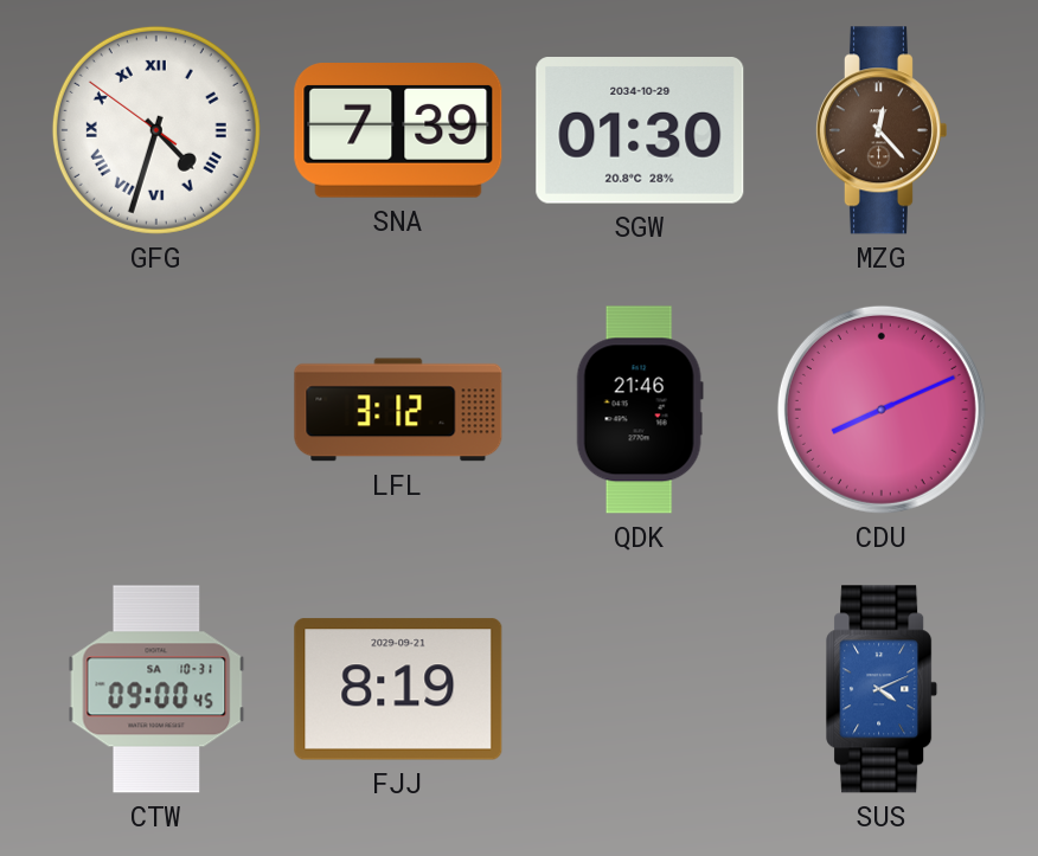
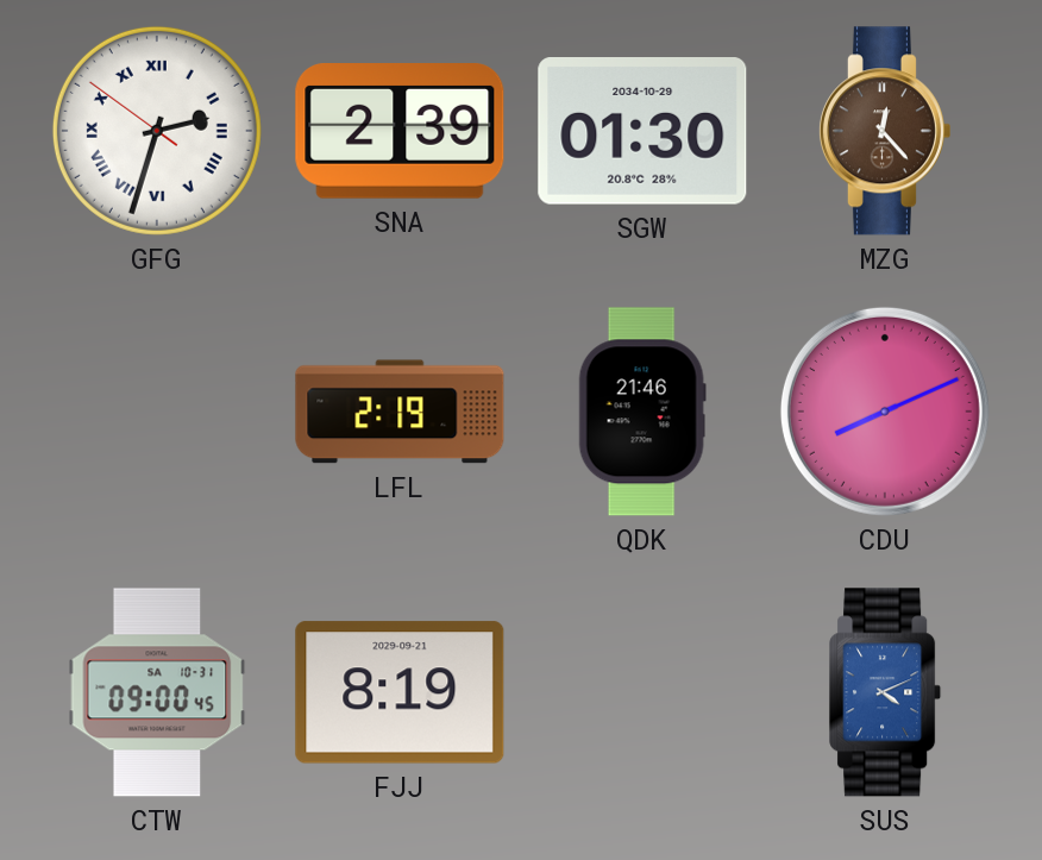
GFG: 4:32 -> 2:32
SNA: 7:39 -> 2:39
LFL: 3:12 -> 2:19
